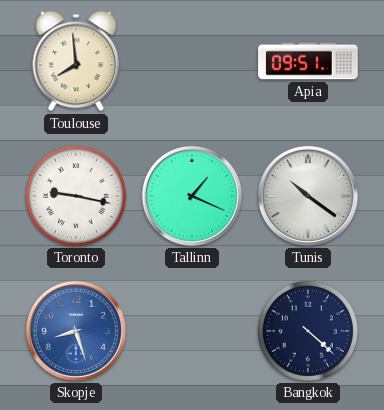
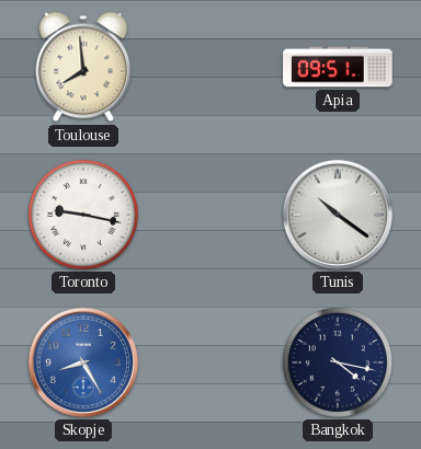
Tallinn: 1:19 -> none
Skopje: 8:27 -> 8:25
Bangkok: 4:22 -> 4:17
